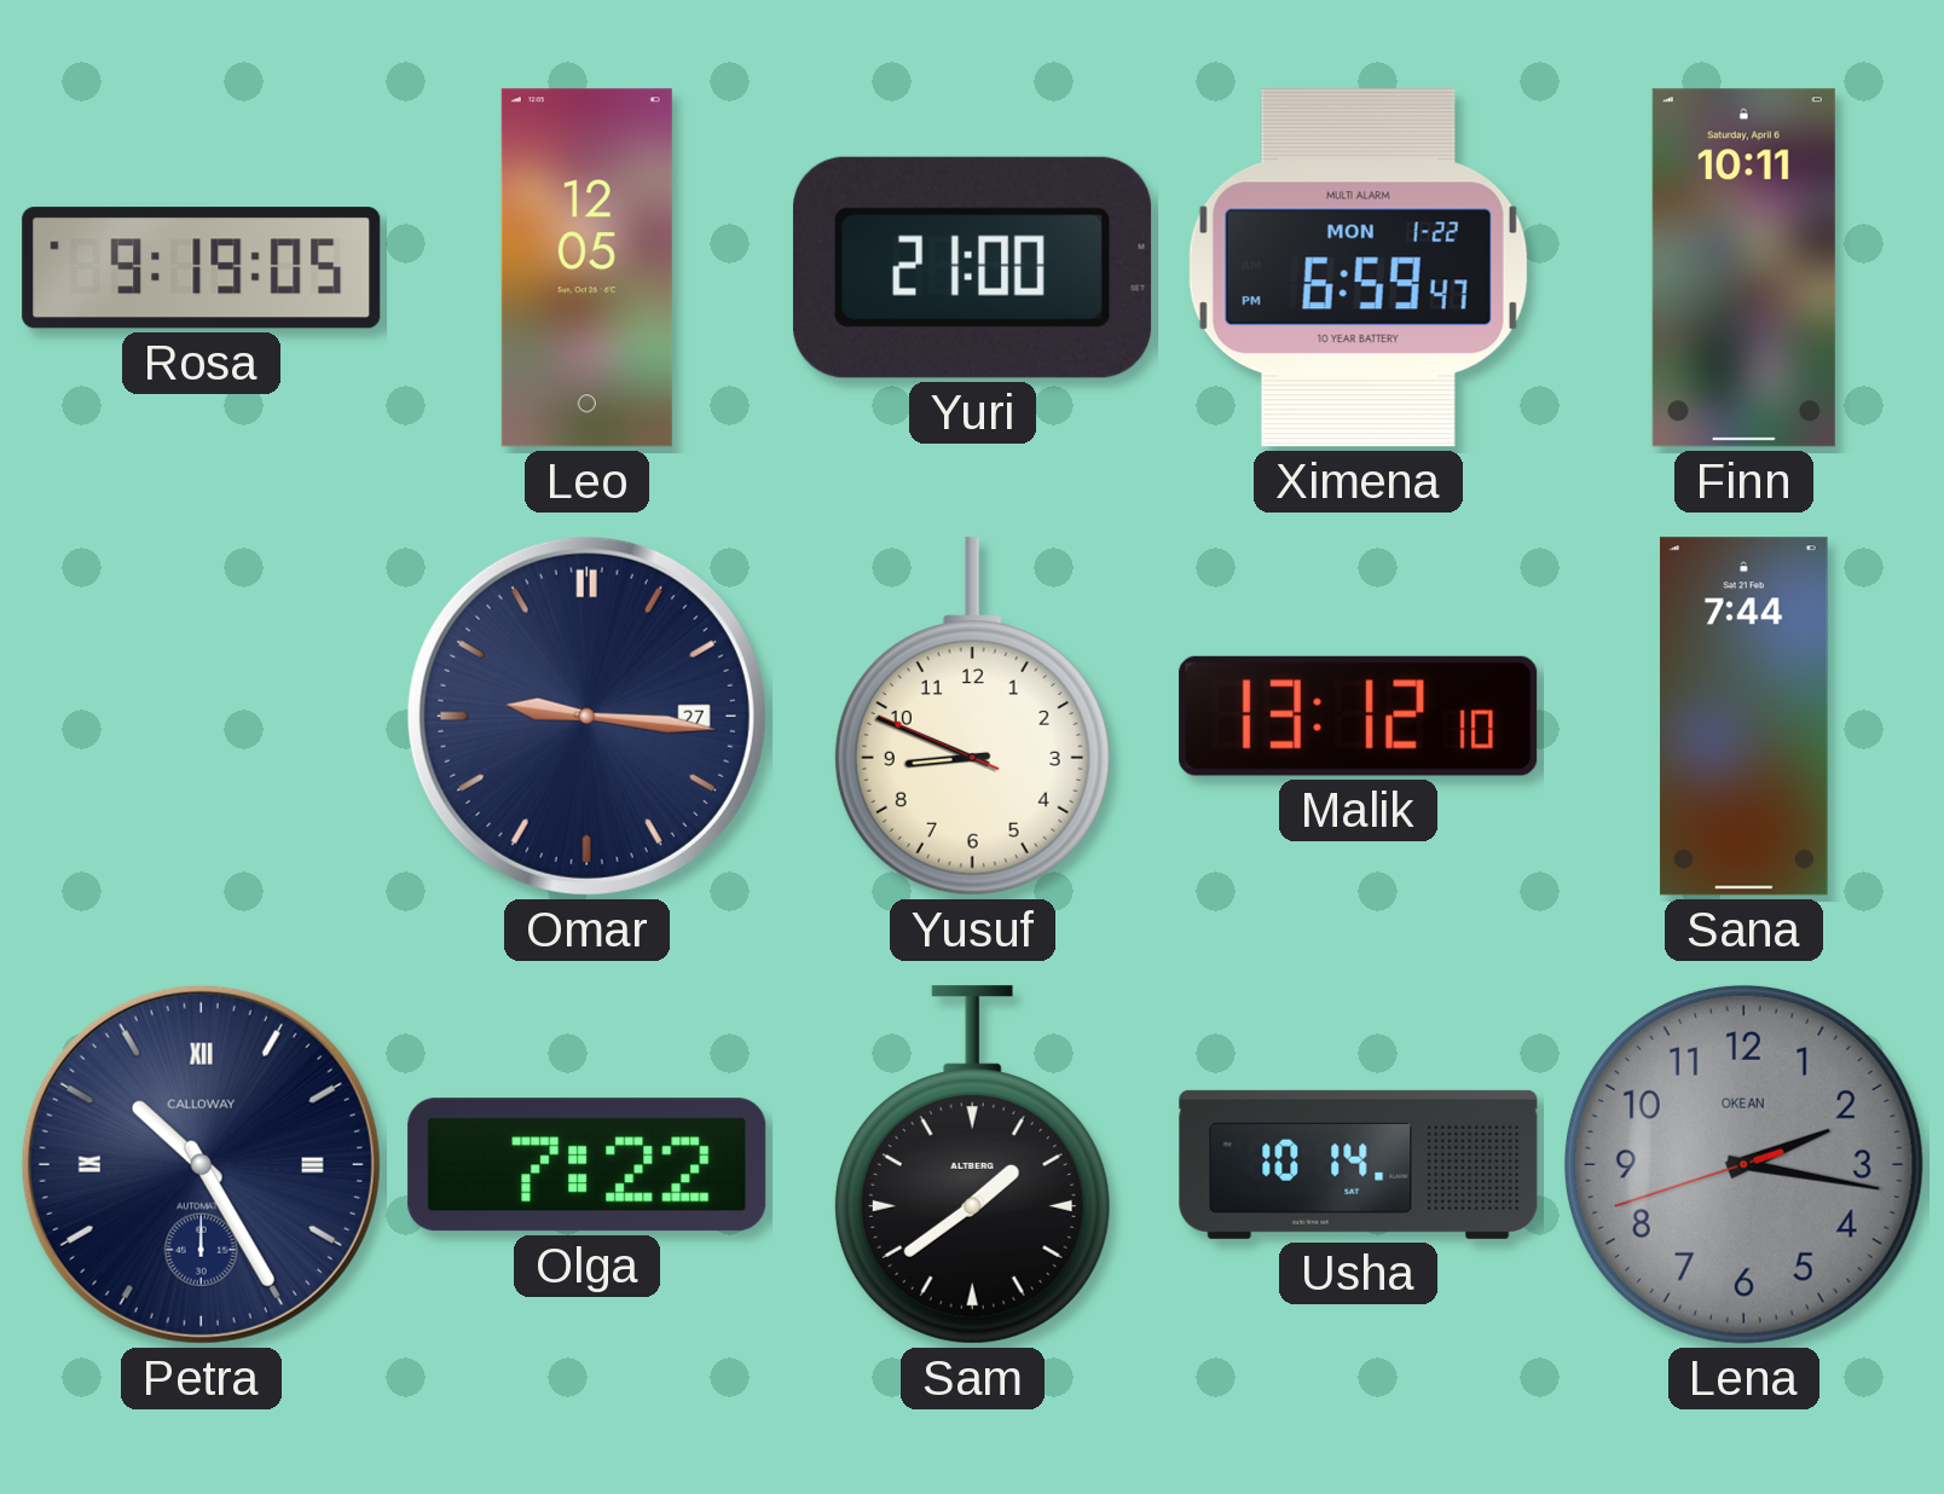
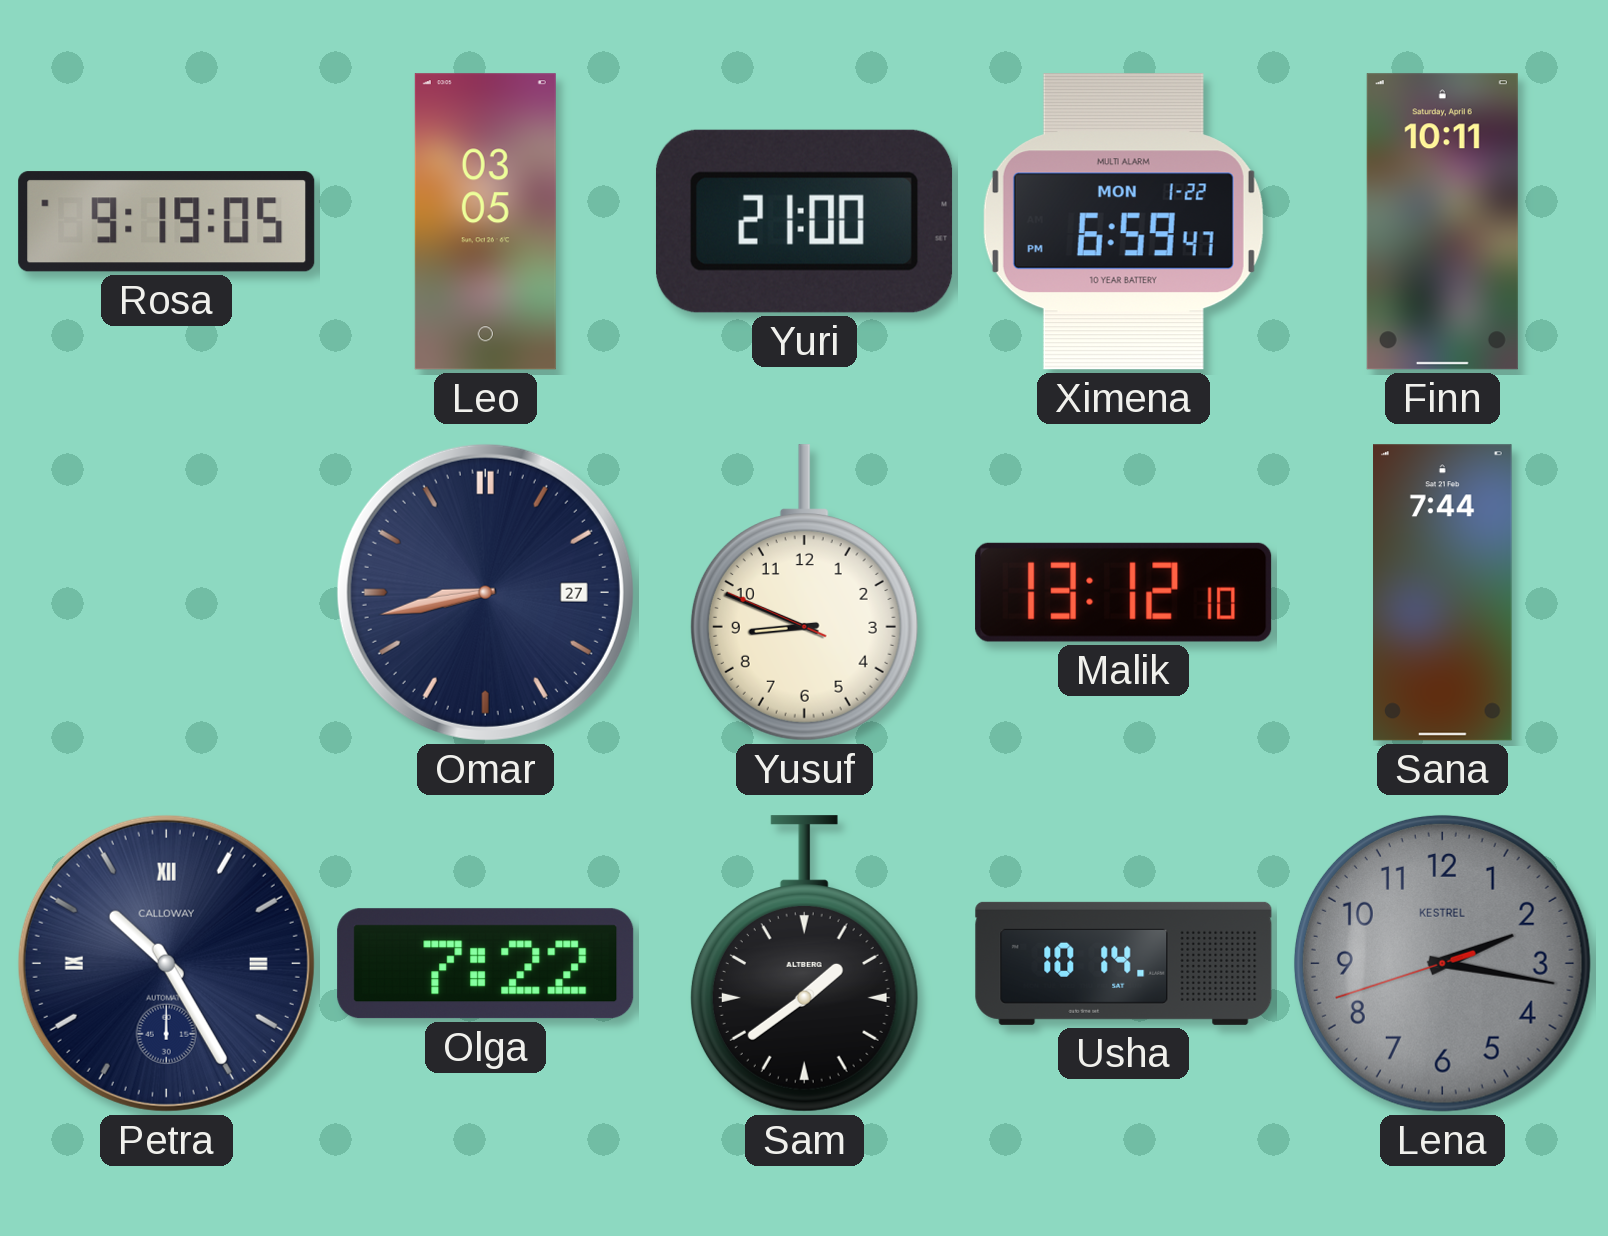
Leo: 12:05 -> 03:05
Omar: 9:16 -> 8:43
Lena brand: OKEAN -> KESTREL
